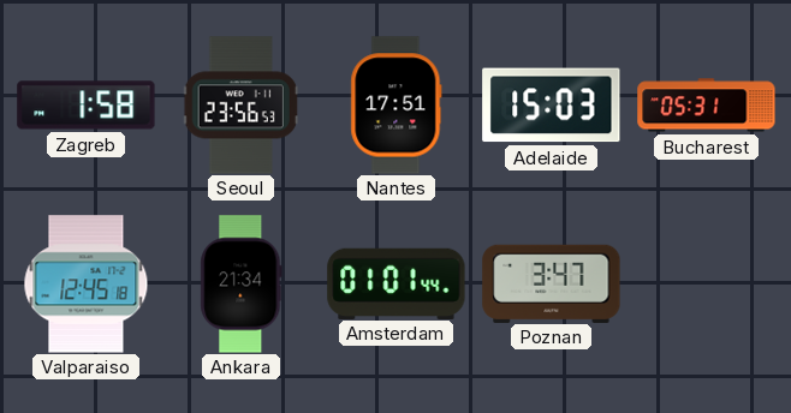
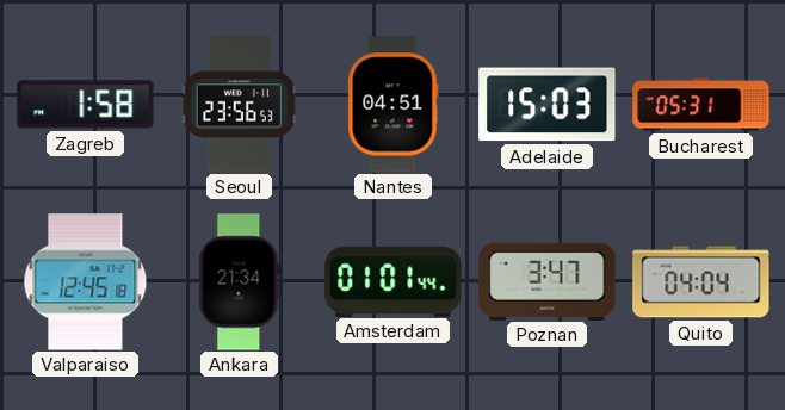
Nantes: 17:51 -> 04:51
Quito: none -> 04:04
